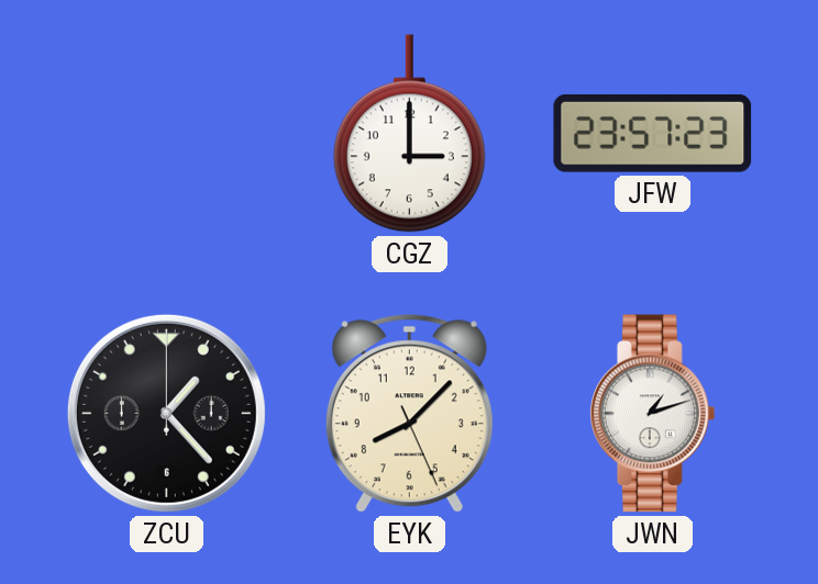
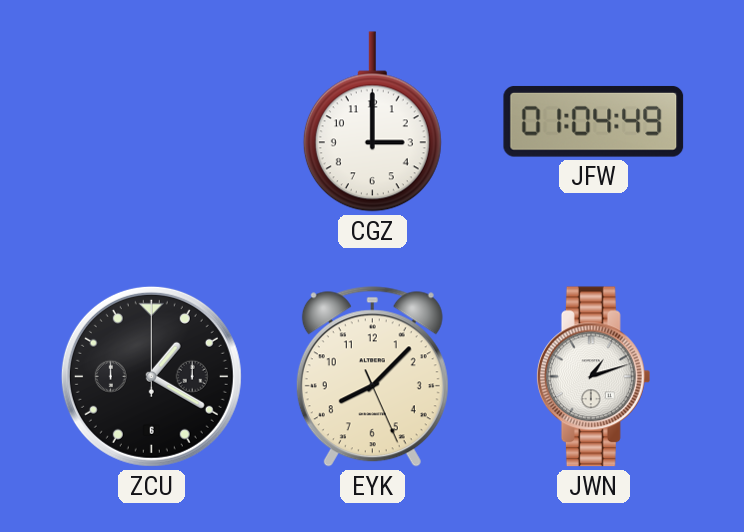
JFW: 23:57 -> 01:04
ZCU: 1:23 -> 1:20
